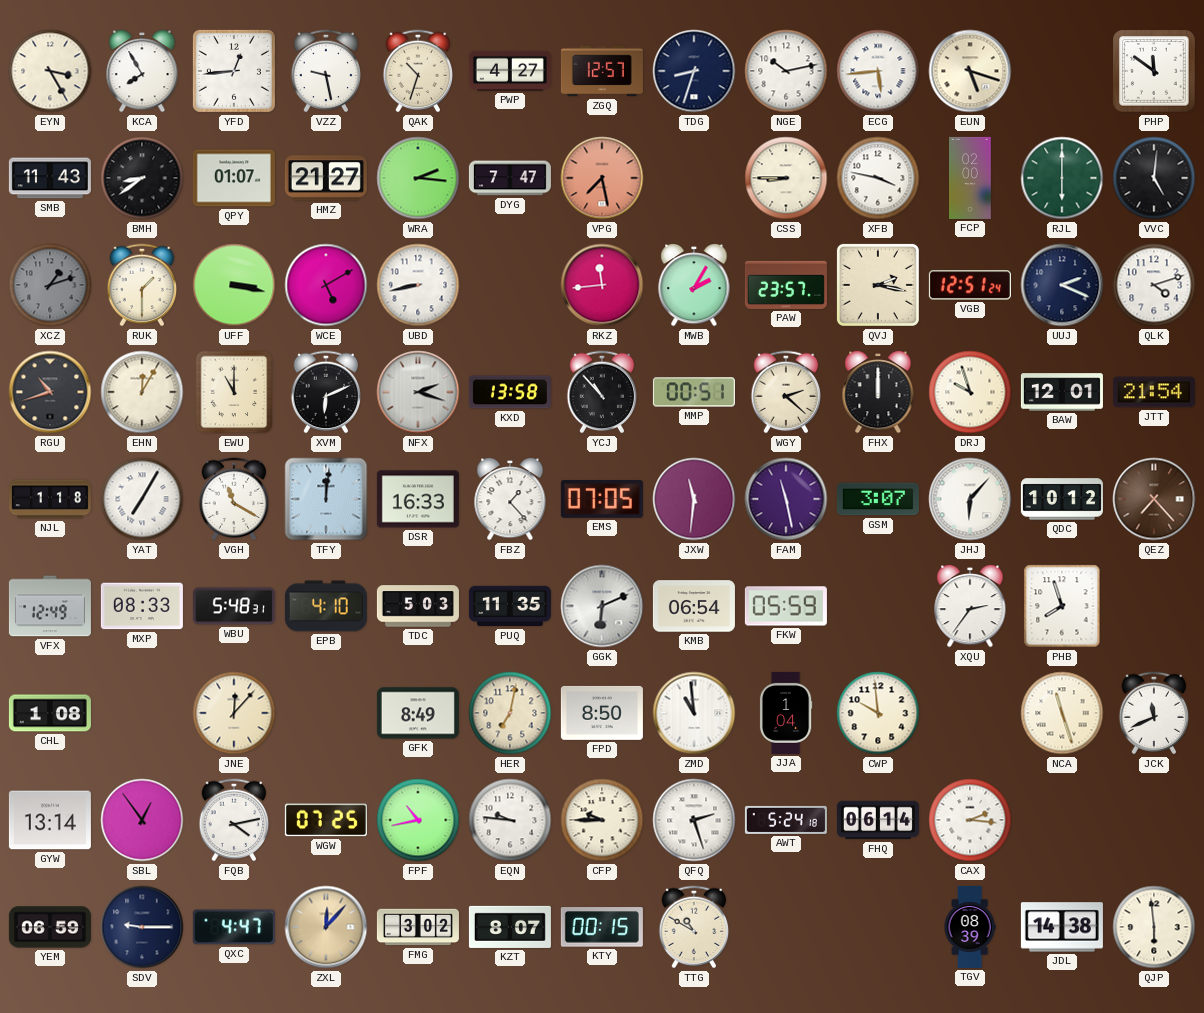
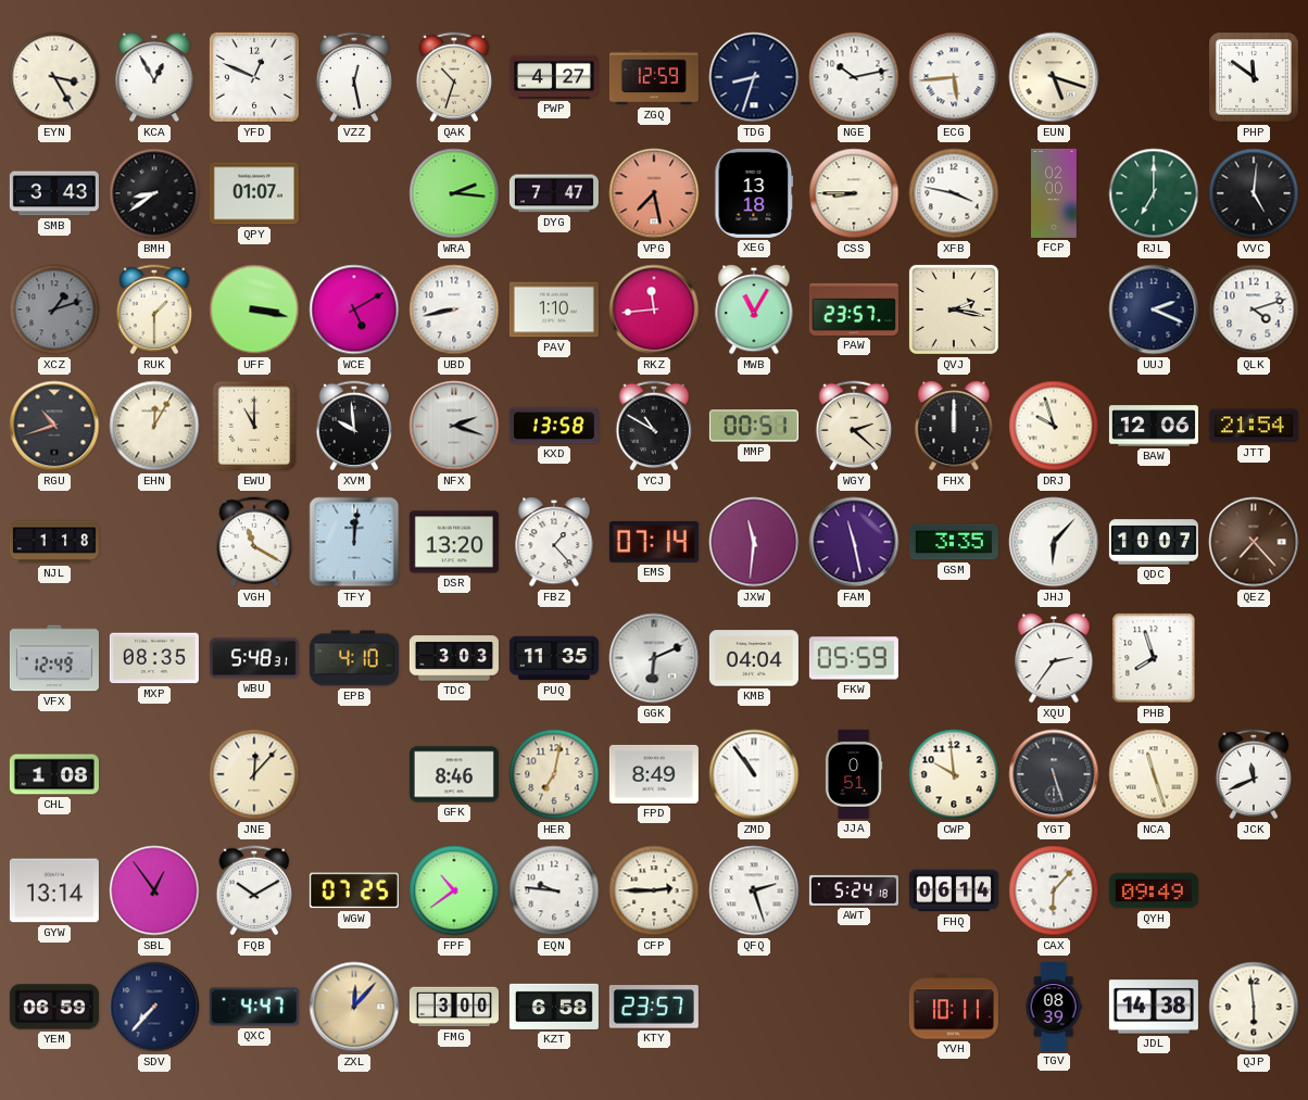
KCA: 7:55 -> 12:55
YFD: 12:44 -> 12:49
VZZ: 9:28 -> 12:28
ZGQ: 12:57 -> 12:59
SMB: 11:43 -> 3:43
HMZ: 21:27 -> none
XEG: none -> 13:18
RJL: 6:00 -> 7:00
PAV: none -> 1:10
MWB: 2:05 -> 11:05
VGB: 12:51 -> none
XVM: 6:11 -> 9:59
YCJ: 10:53 -> 10:50
BAW: 12:01 -> 12:06
YAT: 7:05 -> none
DSR: 16:33 -> 13:20
EMS: 07:05 -> 07:14
GSM: 3:07 -> 3:35
QDC: 10:12 -> 10:07
MXP: 08:33 -> 08:35
TDC: 5:03 -> 3:03
KMB: 06:54 -> 04:04
GFK: 8:49 -> 8:46
FPD: 8:50 -> 8:49
ZMD: 10:59 -> 10:54
JJA: 1:04 -> 0:51
YGT: none -> 5:27
FQB: 4:13 -> 10:10
FPF: 10:43 -> 10:39
CFP: 9:45 -> 2:45
CAX: 2:16 -> 6:07
QYH: none -> 09:49
SDV: 9:15 -> 7:37
FMG: 3:02 -> 3:00
KZT: 8:07 -> 6:58
KTY: 00:15 -> 23:57
TTG: 10:50 -> none
YVH: none -> 10:11
